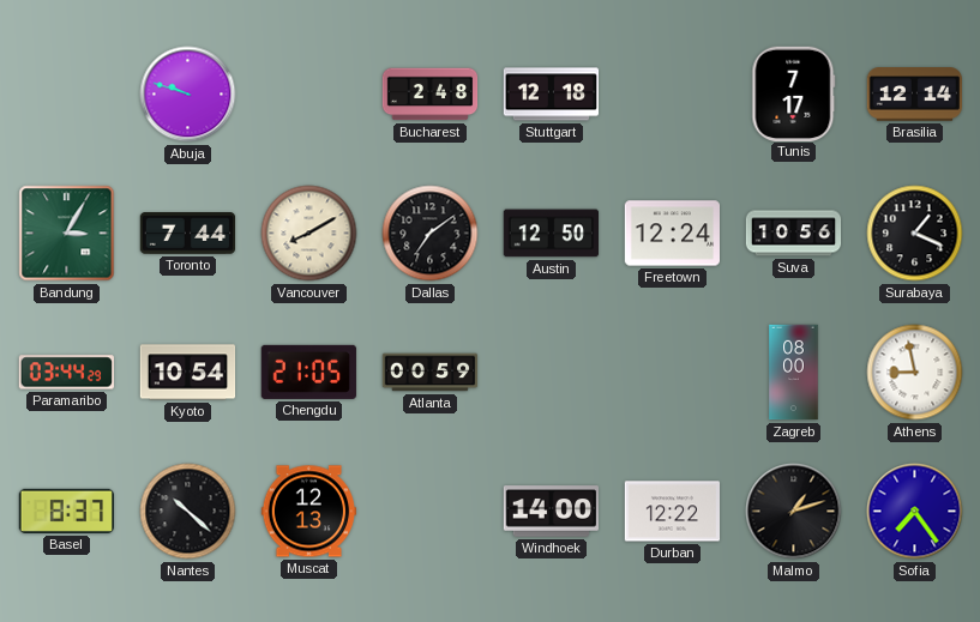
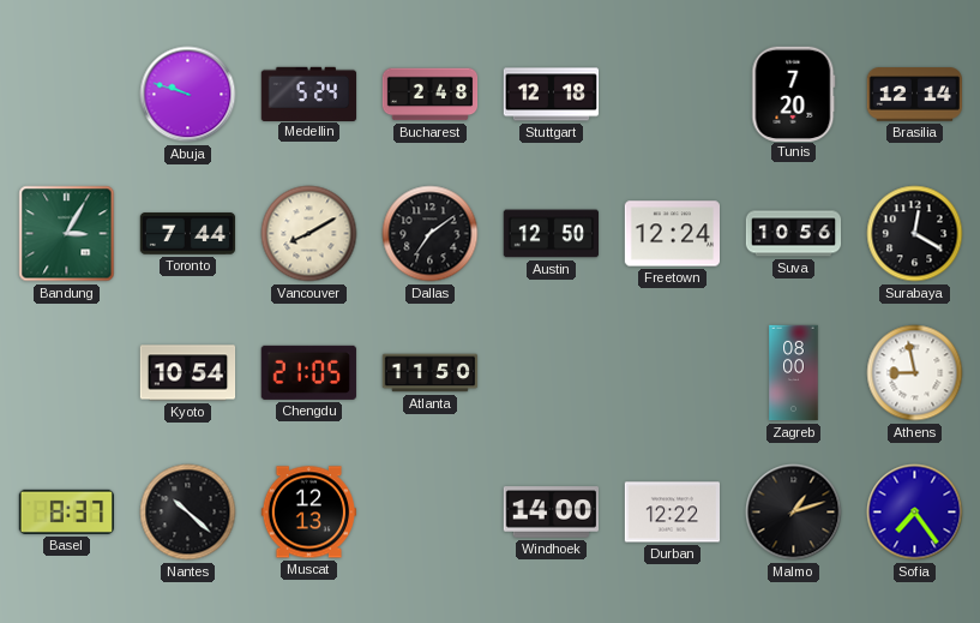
Medellin: none -> 5:24
Tunis: 7:17 -> 7:20
Surabaya: 1:19 -> 12:20
Paramaribo: 03:44 -> none
Atlanta: 00:59 -> 11:50
